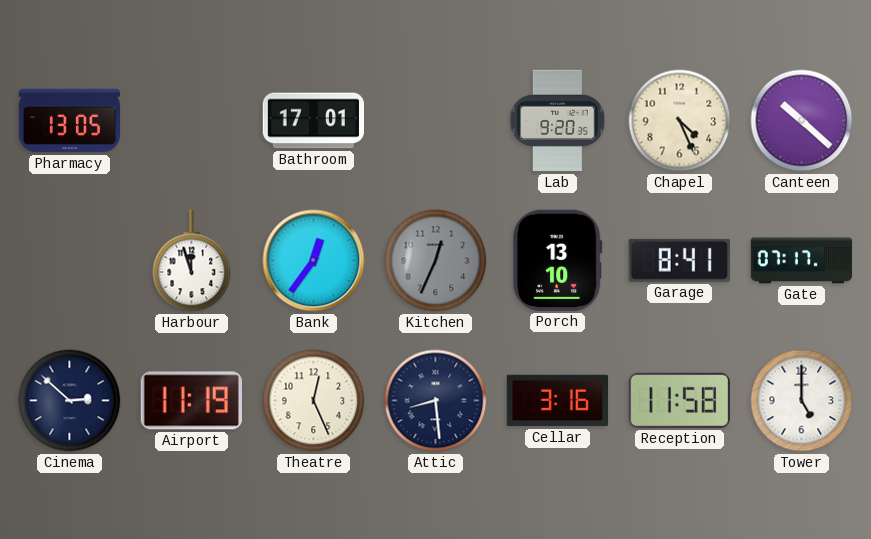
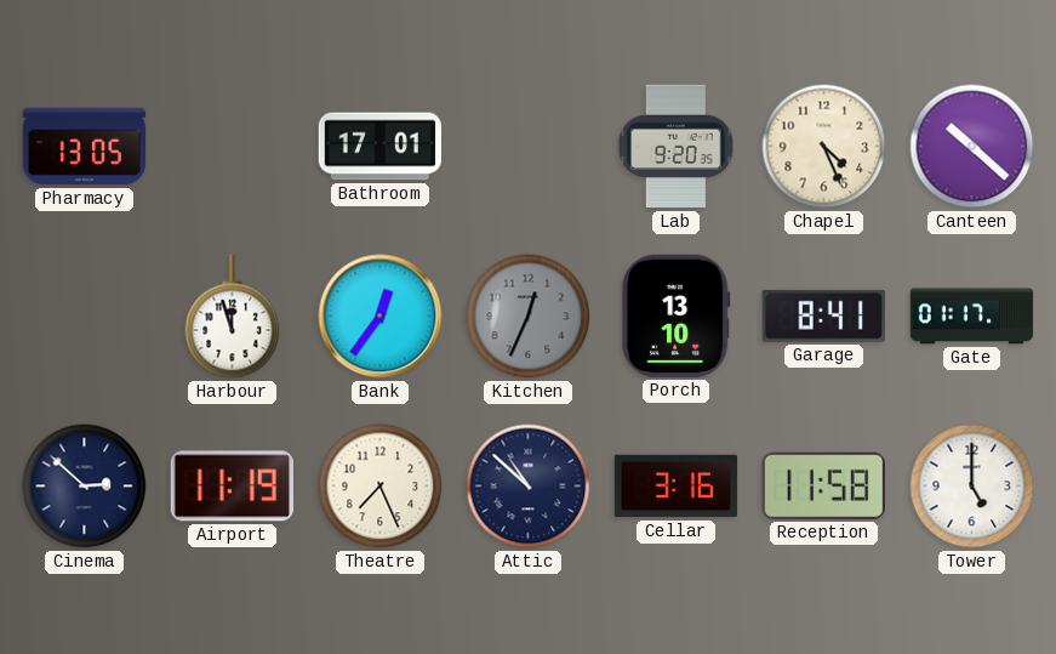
Gate: 07:17 -> 01:17
Theatre: 12:26 -> 7:26
Attic: 8:29 -> 10:52
